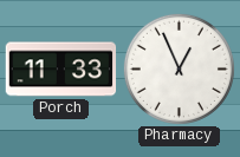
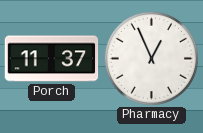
Porch: 11:33 -> 11:37
